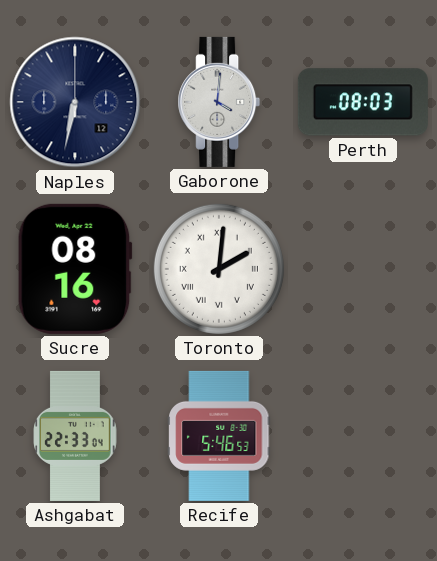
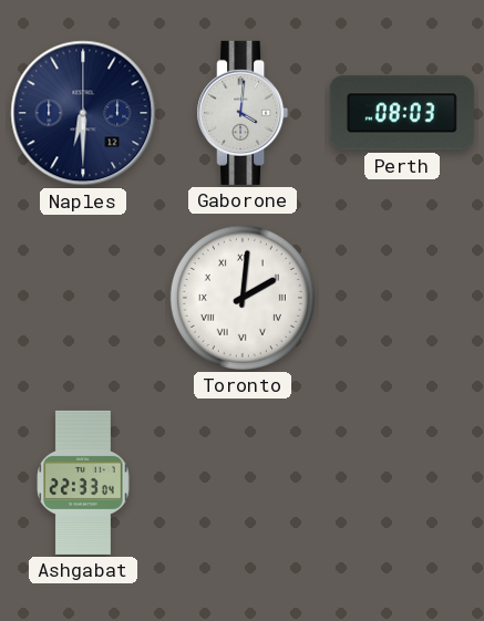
Naples: 6:32 -> 6:30
Sucre: 08:16 -> none
Recife: 5:46 -> none
